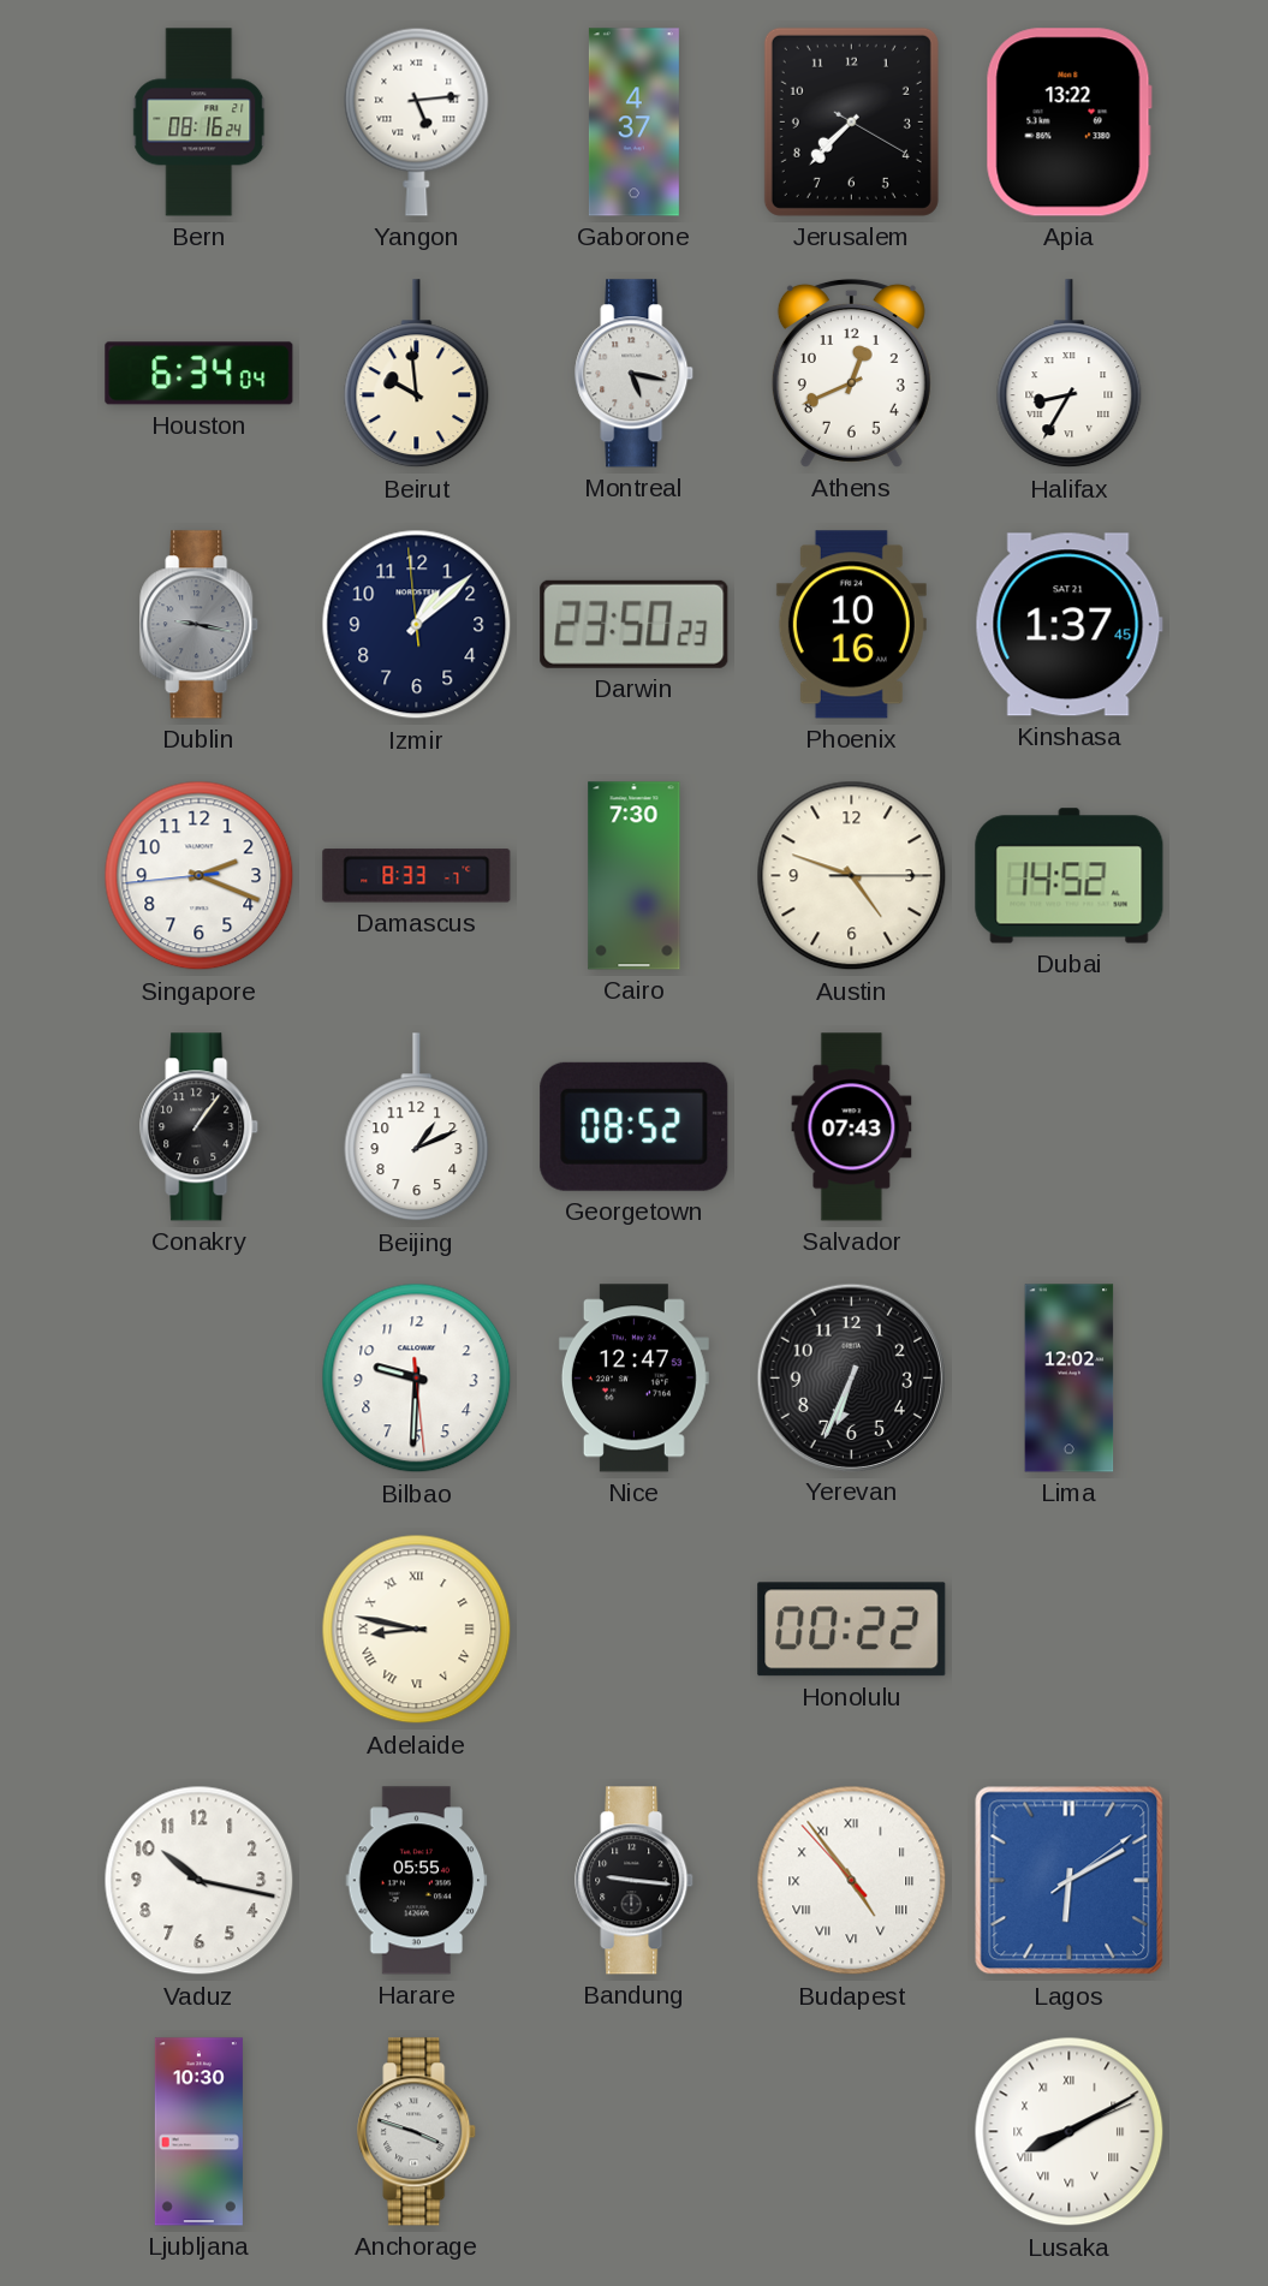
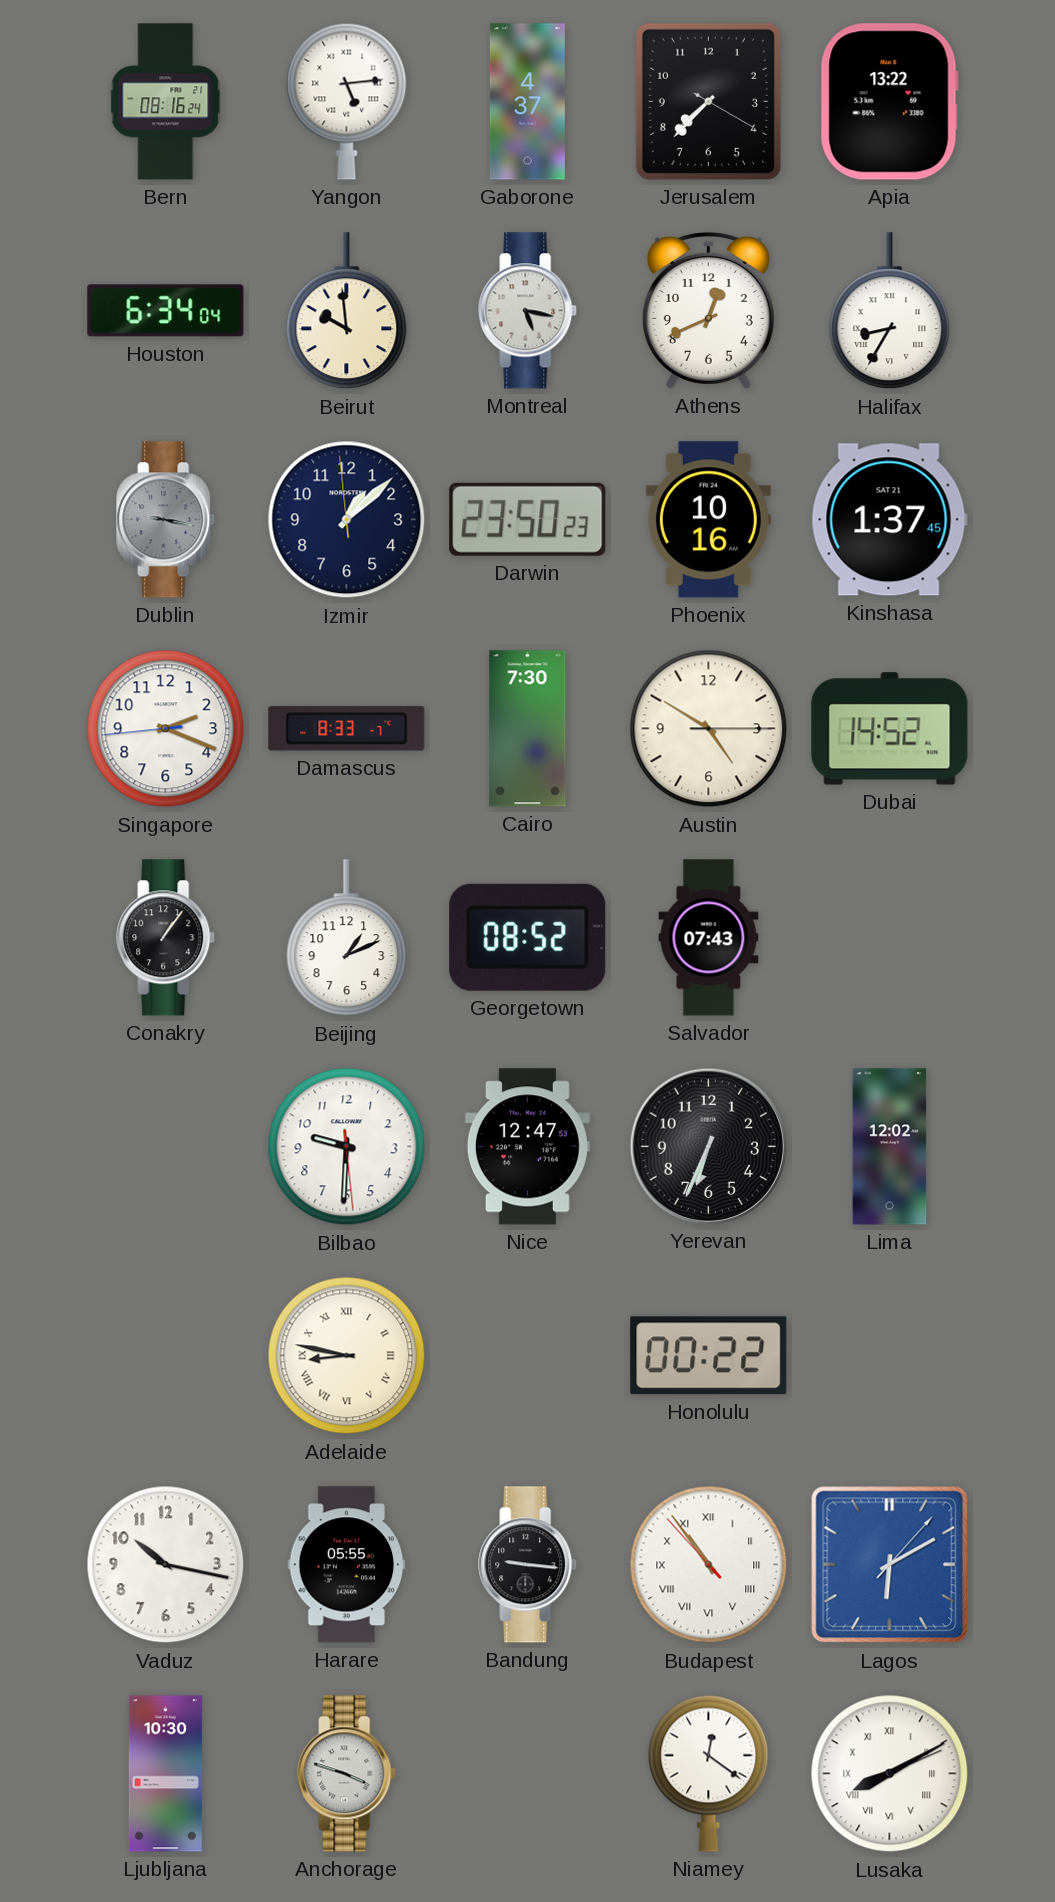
Austin: 4:48 -> 4:50
Budapest: 4:53 -> 10:53
Lagos: 6:10:09 -> 6:10:07
Niamey: none -> 12:21
